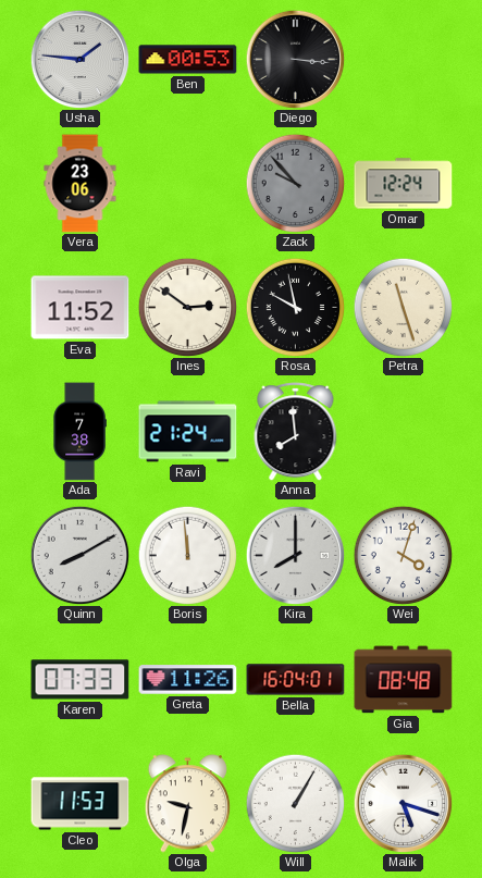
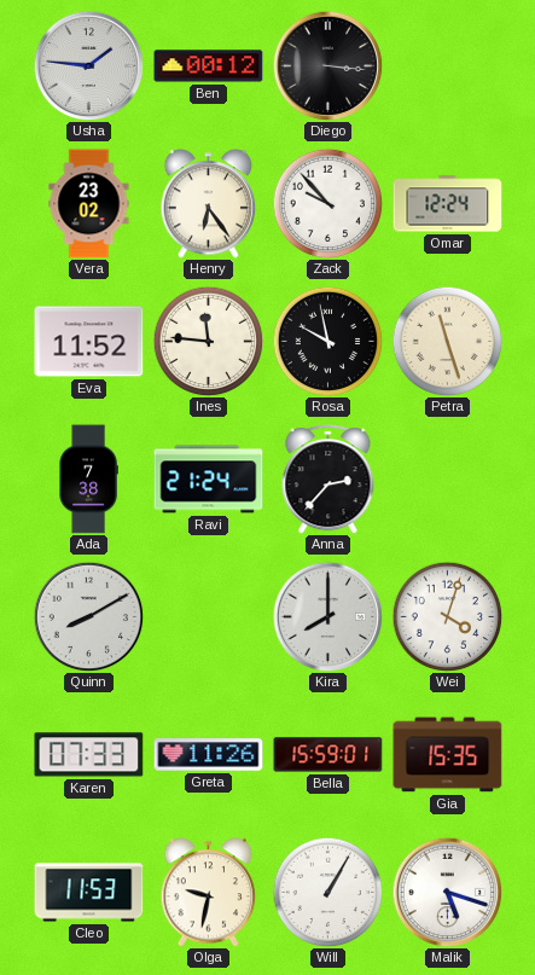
Ben: 00:53 -> 00:12
Vera: 23:06 -> 23:02
Henry: none -> 6:24
Zack dial: grey -> white
Ines: 2:51 -> 11:46
Anna: 7:59 -> 2:37
Boris: 11:59 -> none
Bella: 16:04 -> 15:59
Gia: 08:48 -> 15:35
